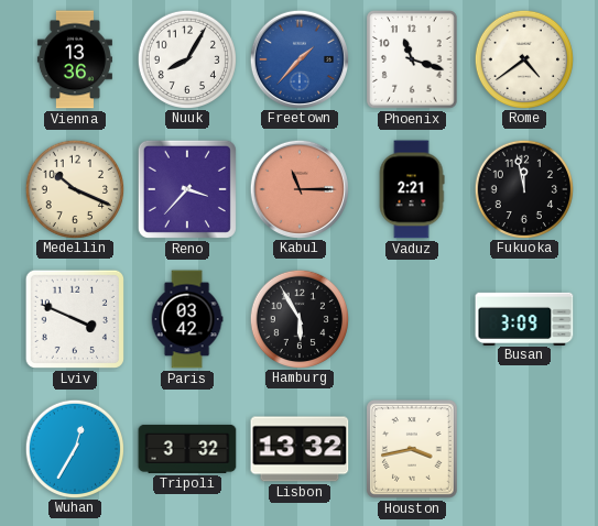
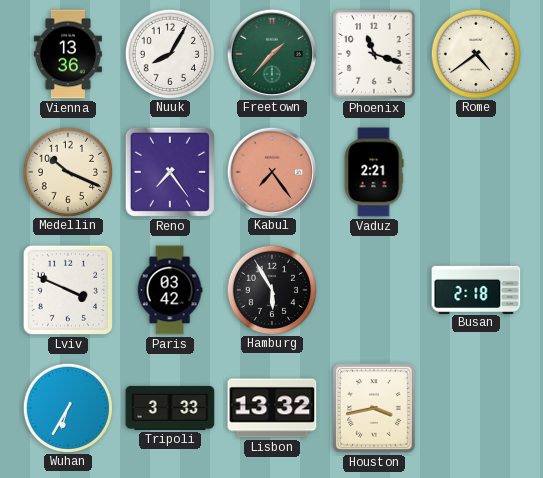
Freetown dial: blue -> green
Reno: 3:37 -> 7:24
Kabul: 11:15 -> 7:24
Fukuoka: 11:58 -> none
Busan: 3:09 -> 2:18
Wuhan: 12:35 -> 6:35
Tripoli: 3:32 -> 3:33
